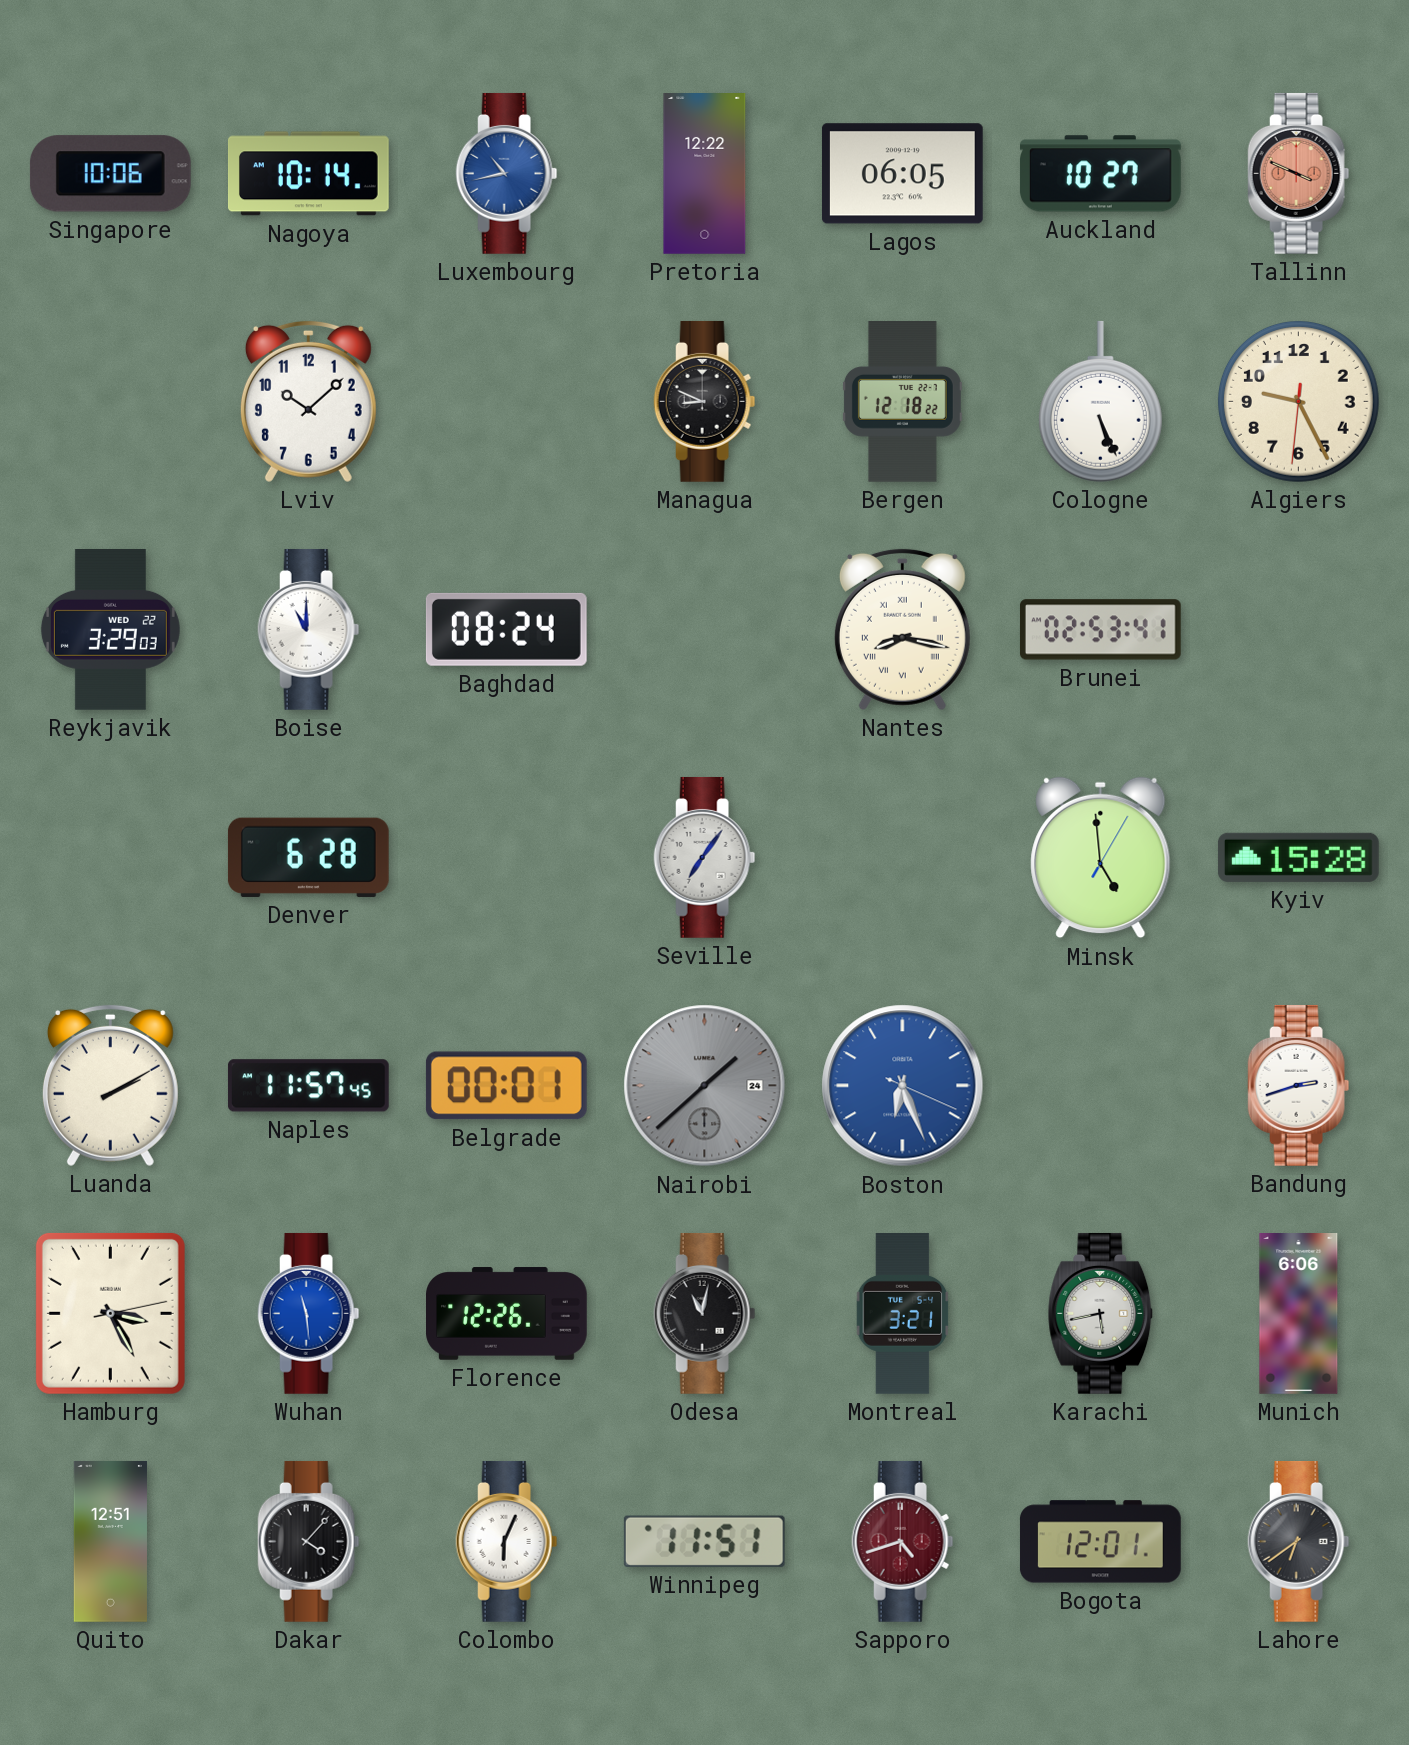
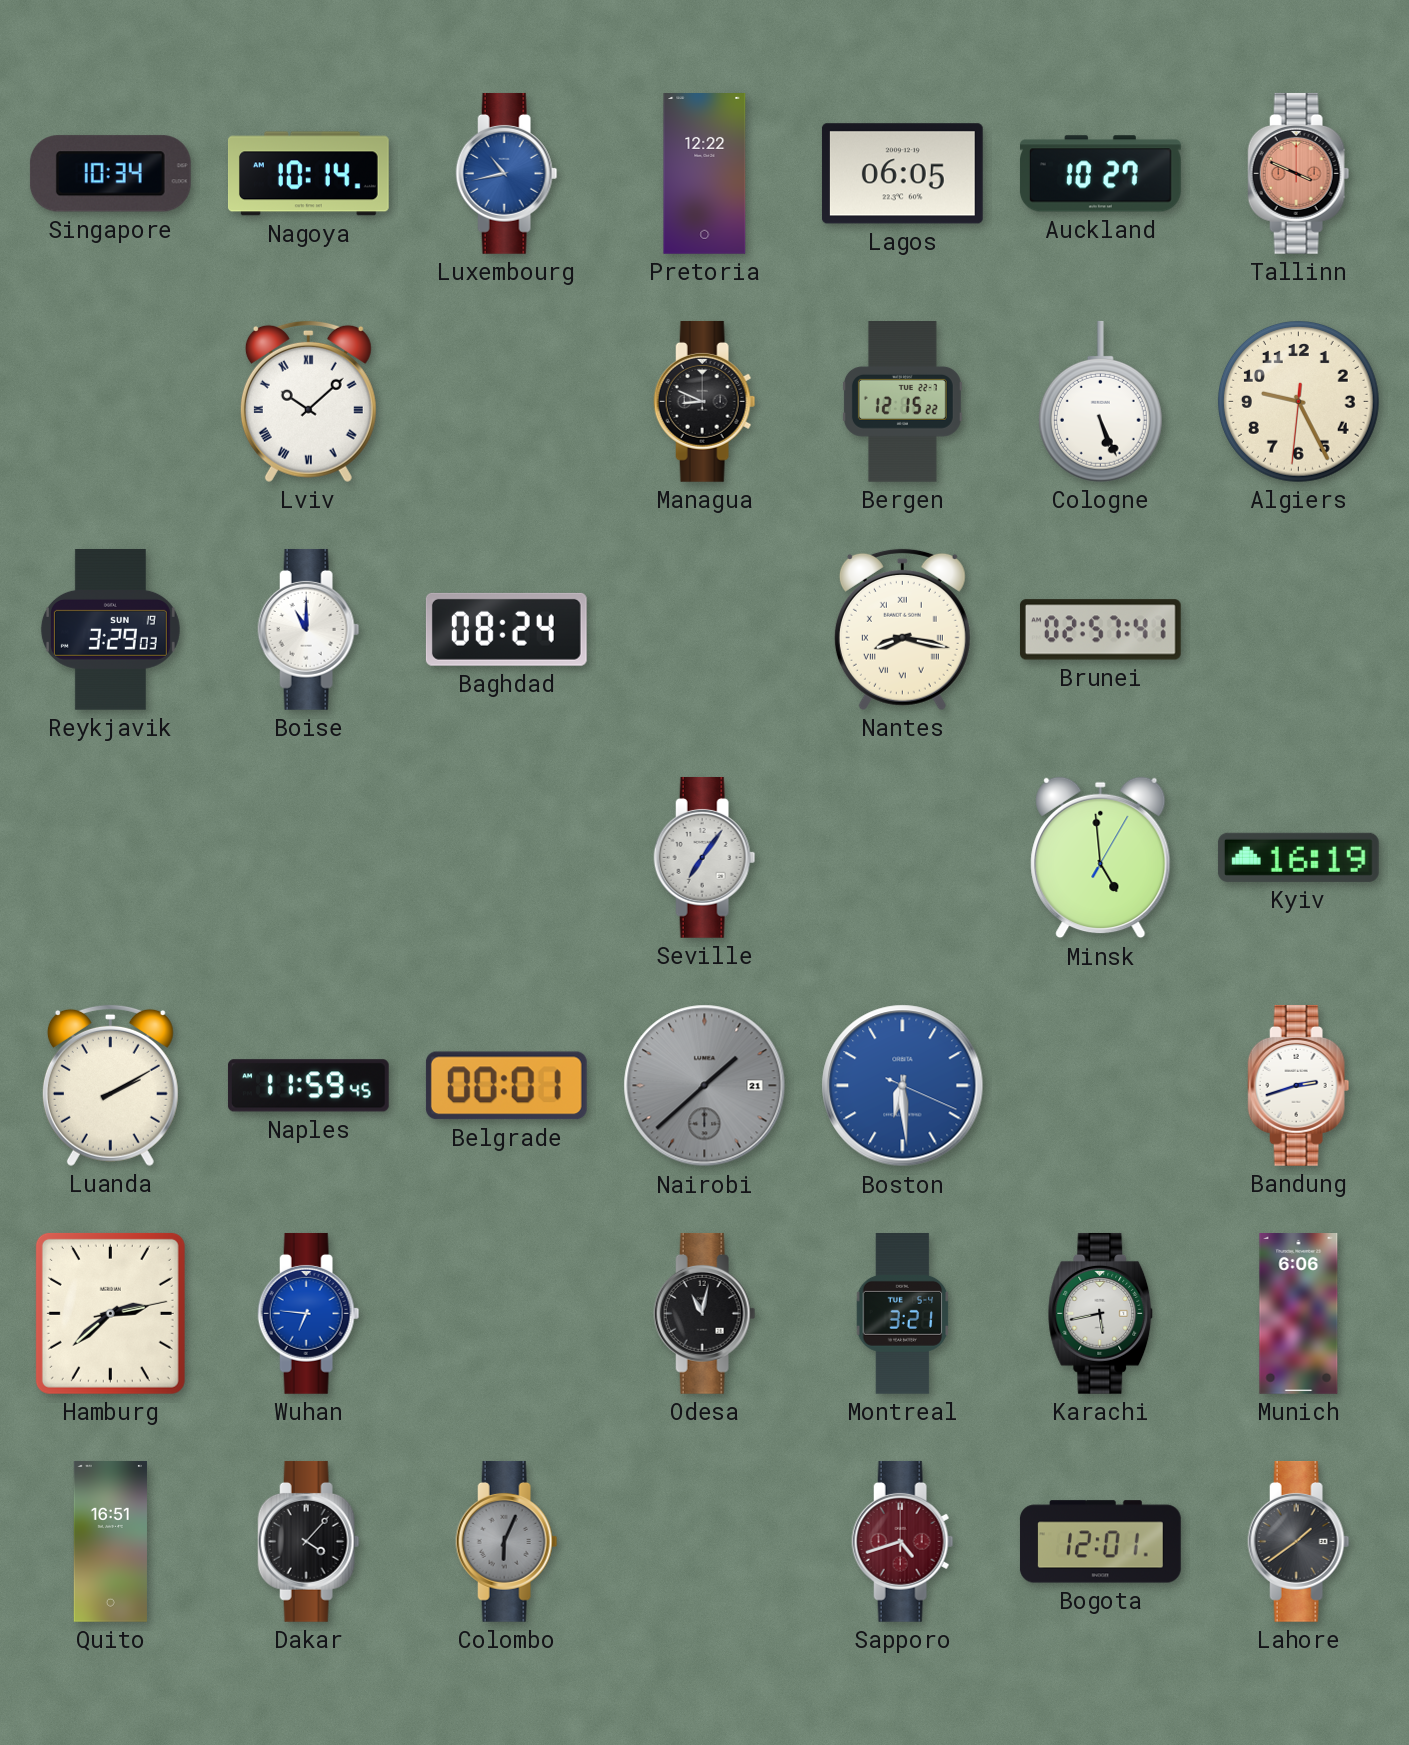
Singapore: 10:06 -> 10:34
Lviv numerals: Arabic -> Roman
Bergen: 12:18 -> 12:15
Reykjavik date: WED 22 -> SUN 19
Brunei: 02:53 -> 02:57
Denver: 6:28 -> none
Kyiv: 15:28 -> 16:19
Naples: 11:57 -> 11:59
Nairobi date: 24 -> 21
Boston: 6:26 -> 6:29
Hamburg: 3:25 -> 2:38
Wuhan: 11:29 -> 6:46
Florence: 12:26 -> none
Quito: 12:51 -> 16:51
Colombo dial: white -> grey
Winnipeg: 11:51 -> none
Lahore: 6:39 -> 1:39
